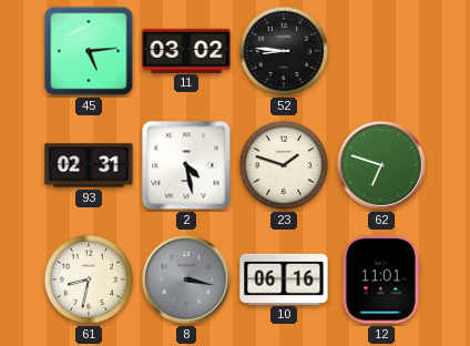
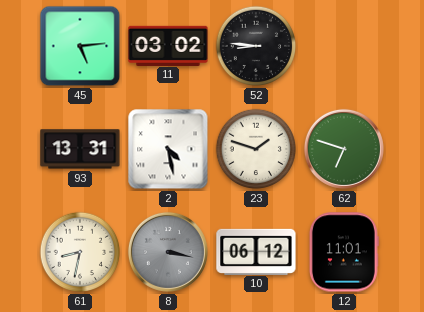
93: 02:31 -> 13:31
10: 06:16 -> 06:12
